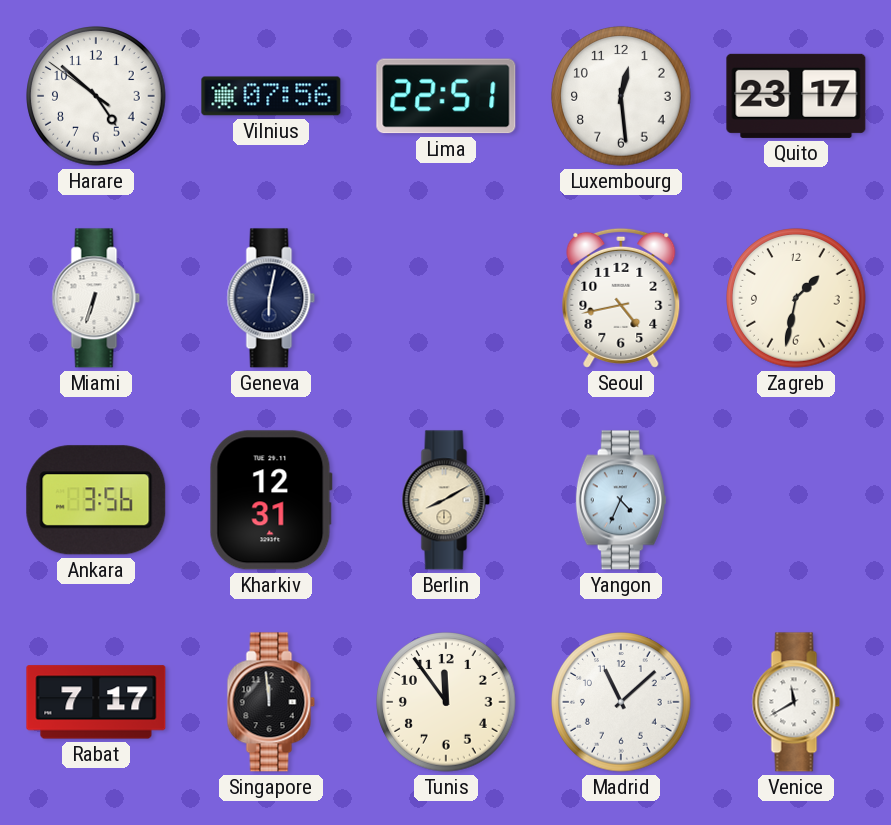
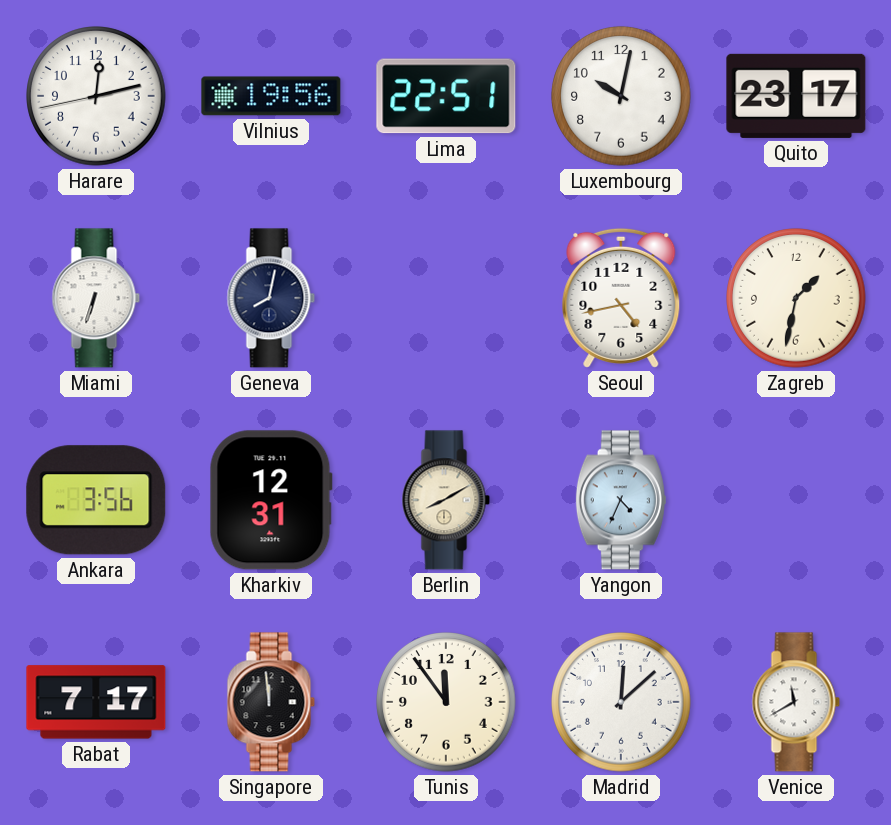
Harare: 4:51 -> 12:12
Vilnius: 07:56 -> 19:56
Luxembourg: 12:29 -> 10:02
Geneva: 6:02 -> 8:02
Madrid: 11:08 -> 12:08
